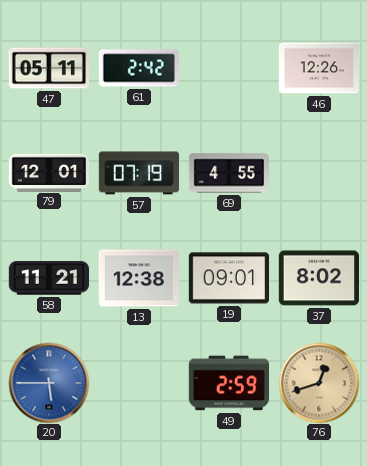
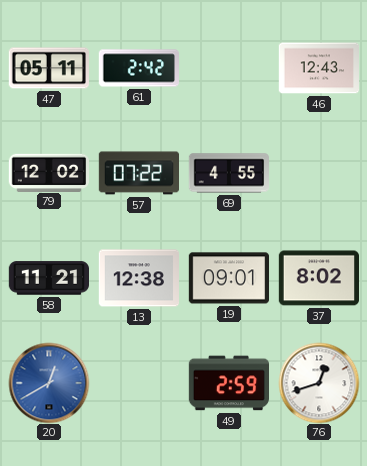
46: 12:26 -> 12:43
79: 12:01 -> 12:02
57: 07:19 -> 07:22
20: 5:45 -> 12:40
76 dial: champagne -> white
